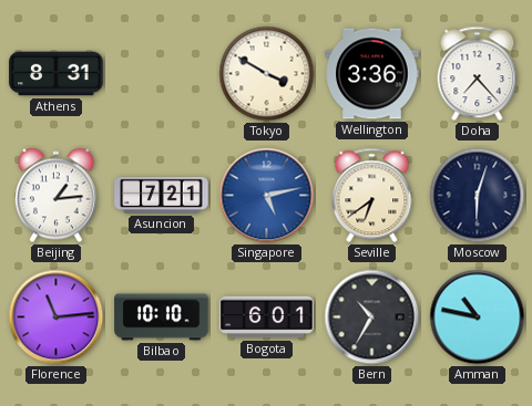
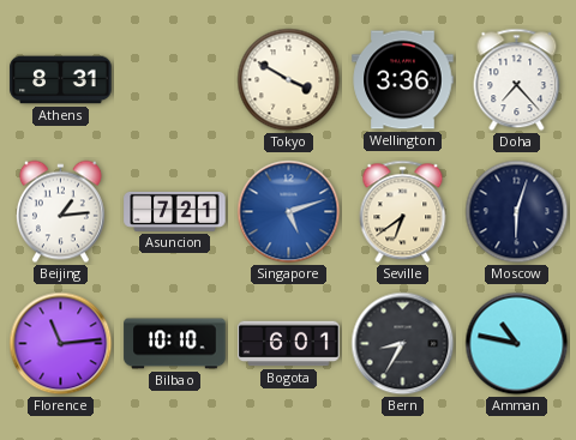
Singapore: 5:13 -> 5:12
Bern: 10:35 -> 8:35
